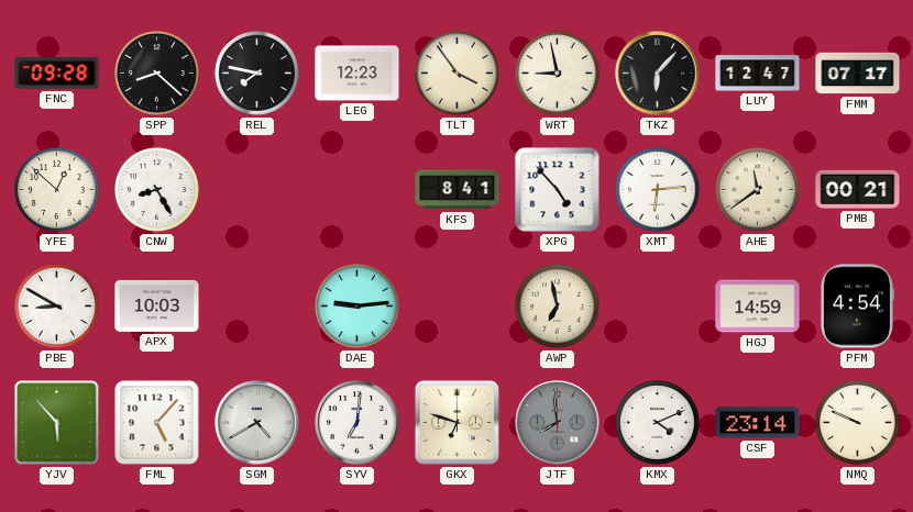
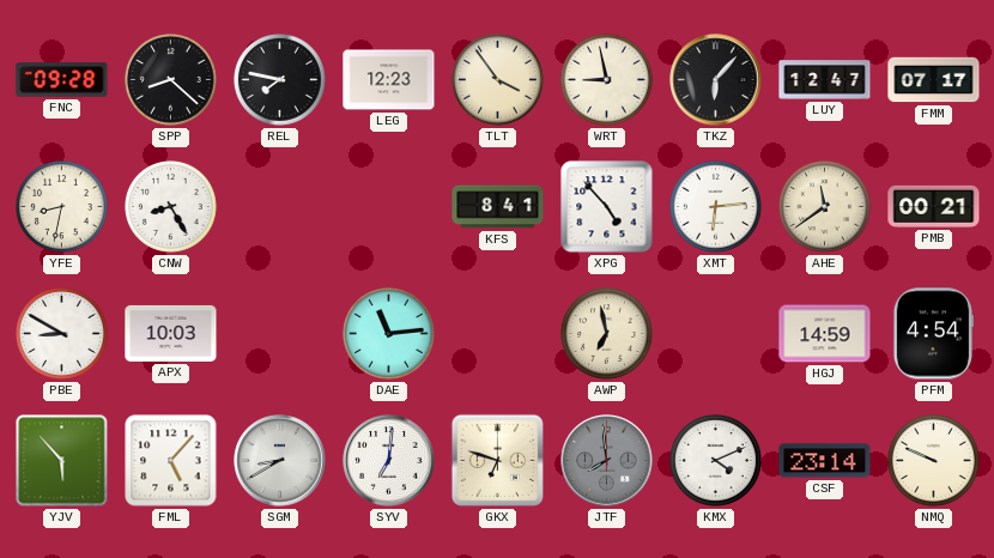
YFE: 12:52 -> 8:32
DAE: 9:14 -> 11:14
SGM: 4:40 -> 8:40
